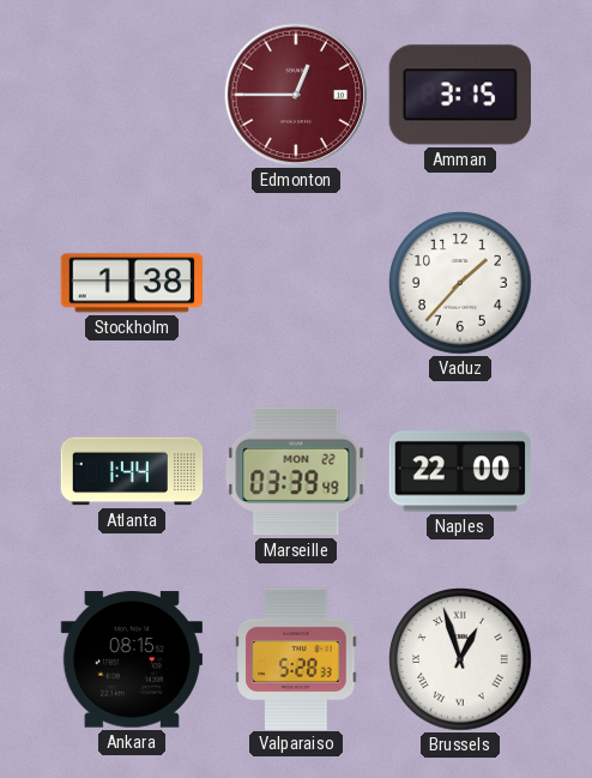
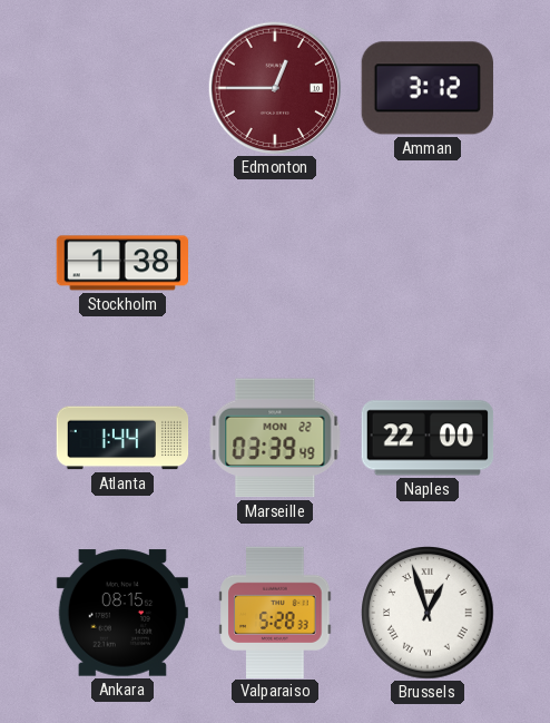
Amman: 3:15 -> 3:12
Vaduz: 1:37 -> none
